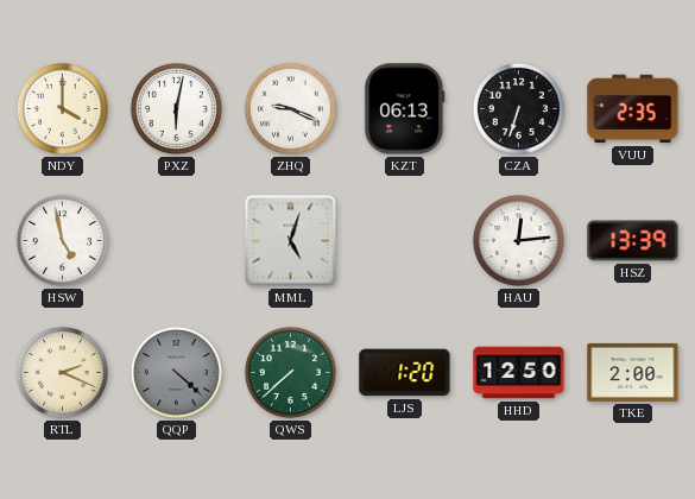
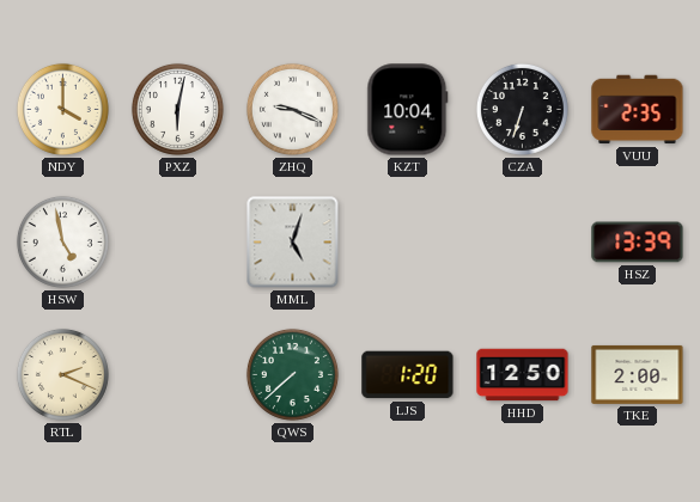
KZT: 06:13 -> 10:04
HAU: 12:14 -> none
QQP: 4:22 -> none
